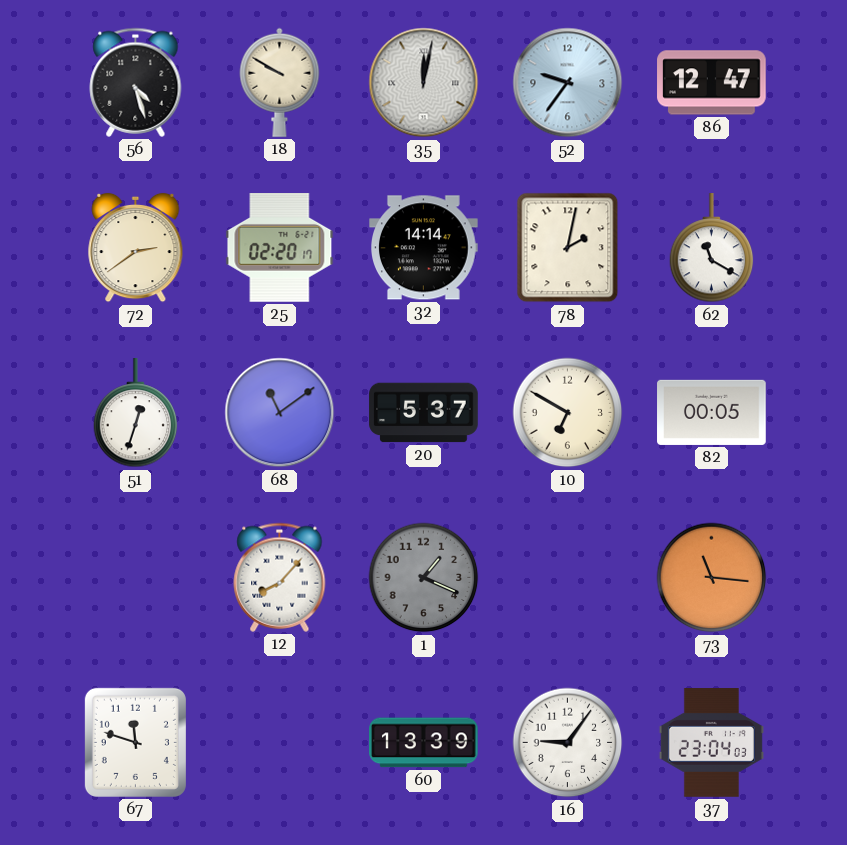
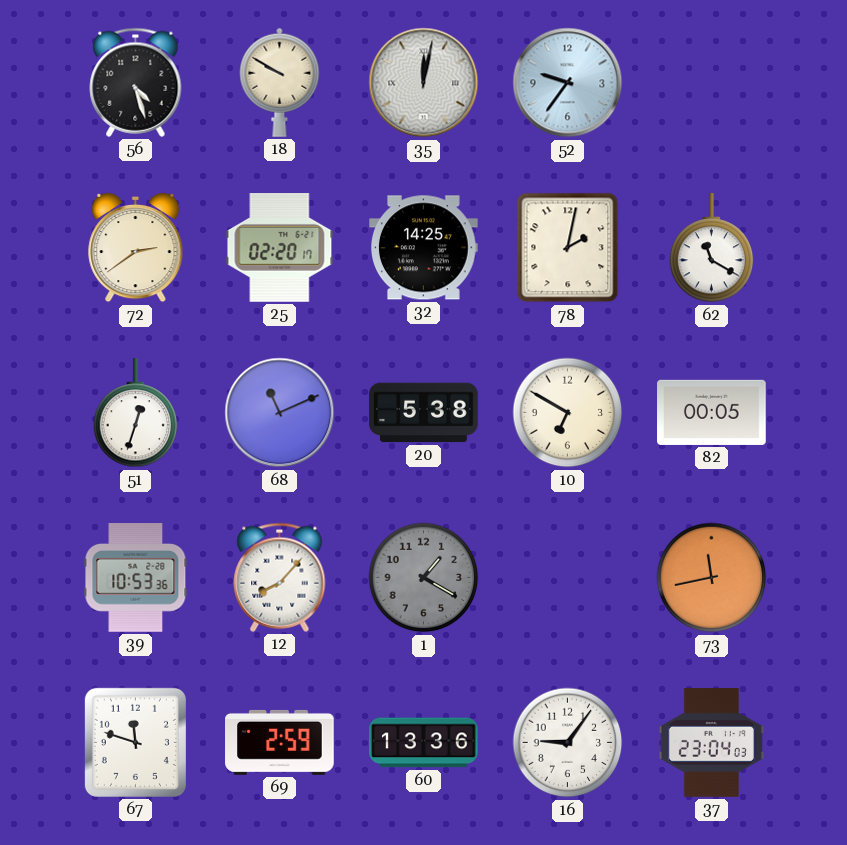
86: 12:47 -> none
32: 14:14 -> 14:25
68: 11:09 -> 11:11
20: 5:37 -> 5:38
39: none -> 10:53
1: 1:19 -> 1:20
73: 11:16 -> 11:43
69: none -> 2:59
60: 13:39 -> 13:36
